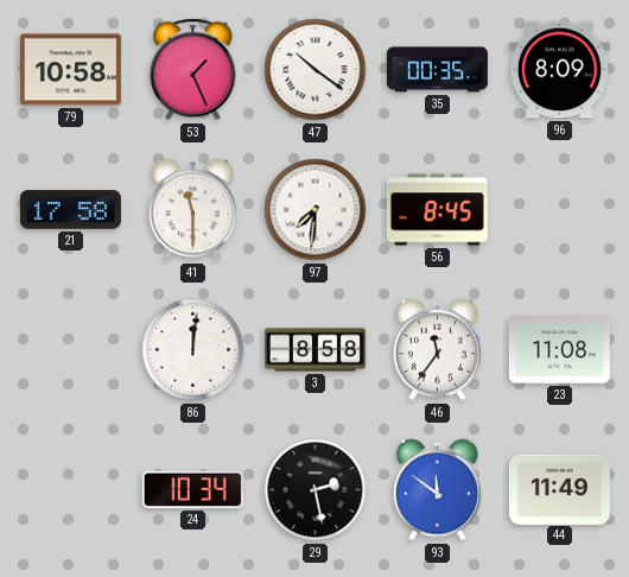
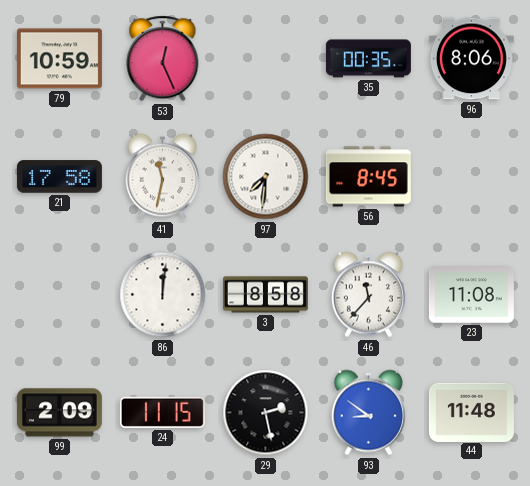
79: 10:58 -> 10:59
53: 1:26 -> 12:26
47: 10:21 -> none
96: 8:09 -> 8:06
41: 11:30 -> 11:32
46: 11:36 -> 11:37
99: none -> 2:09
24: 10:34 -> 11:15
93: 11:51 -> 8:51
44: 11:49 -> 11:48
